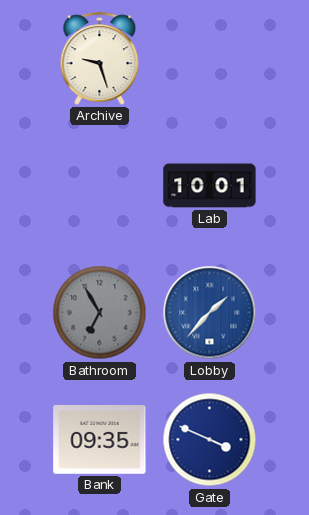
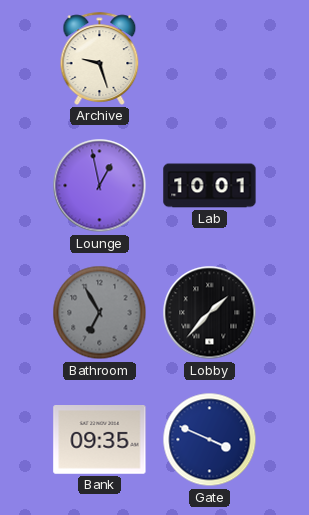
Lounge: none -> 12:58
Lobby dial: blue -> black
